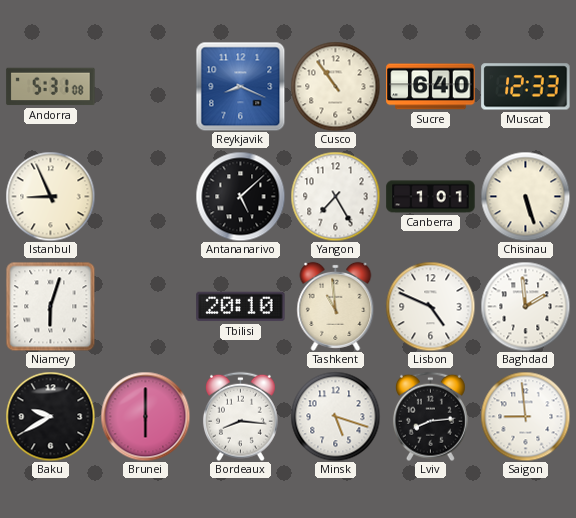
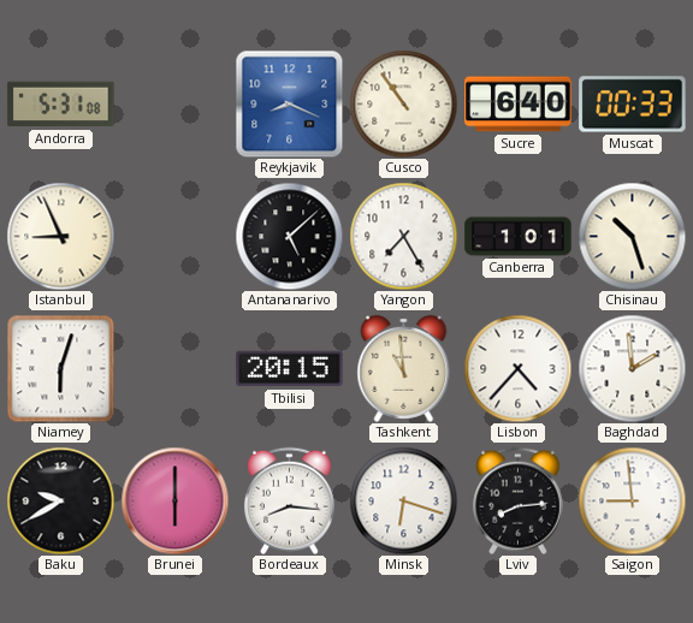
Muscat: 12:33 -> 00:33
Chisinau: 5:27 -> 10:27
Tbilisi: 20:10 -> 20:15
Lisbon: 4:49 -> 4:37
Minsk: 5:18 -> 6:18
